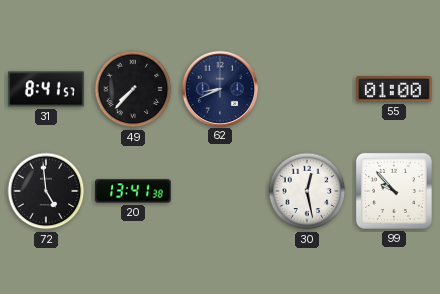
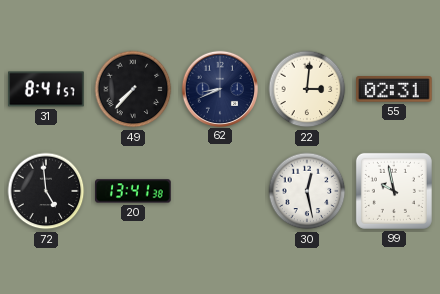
22: none -> 3:01
55: 01:00 -> 02:31
99: 9:53 -> 9:58
